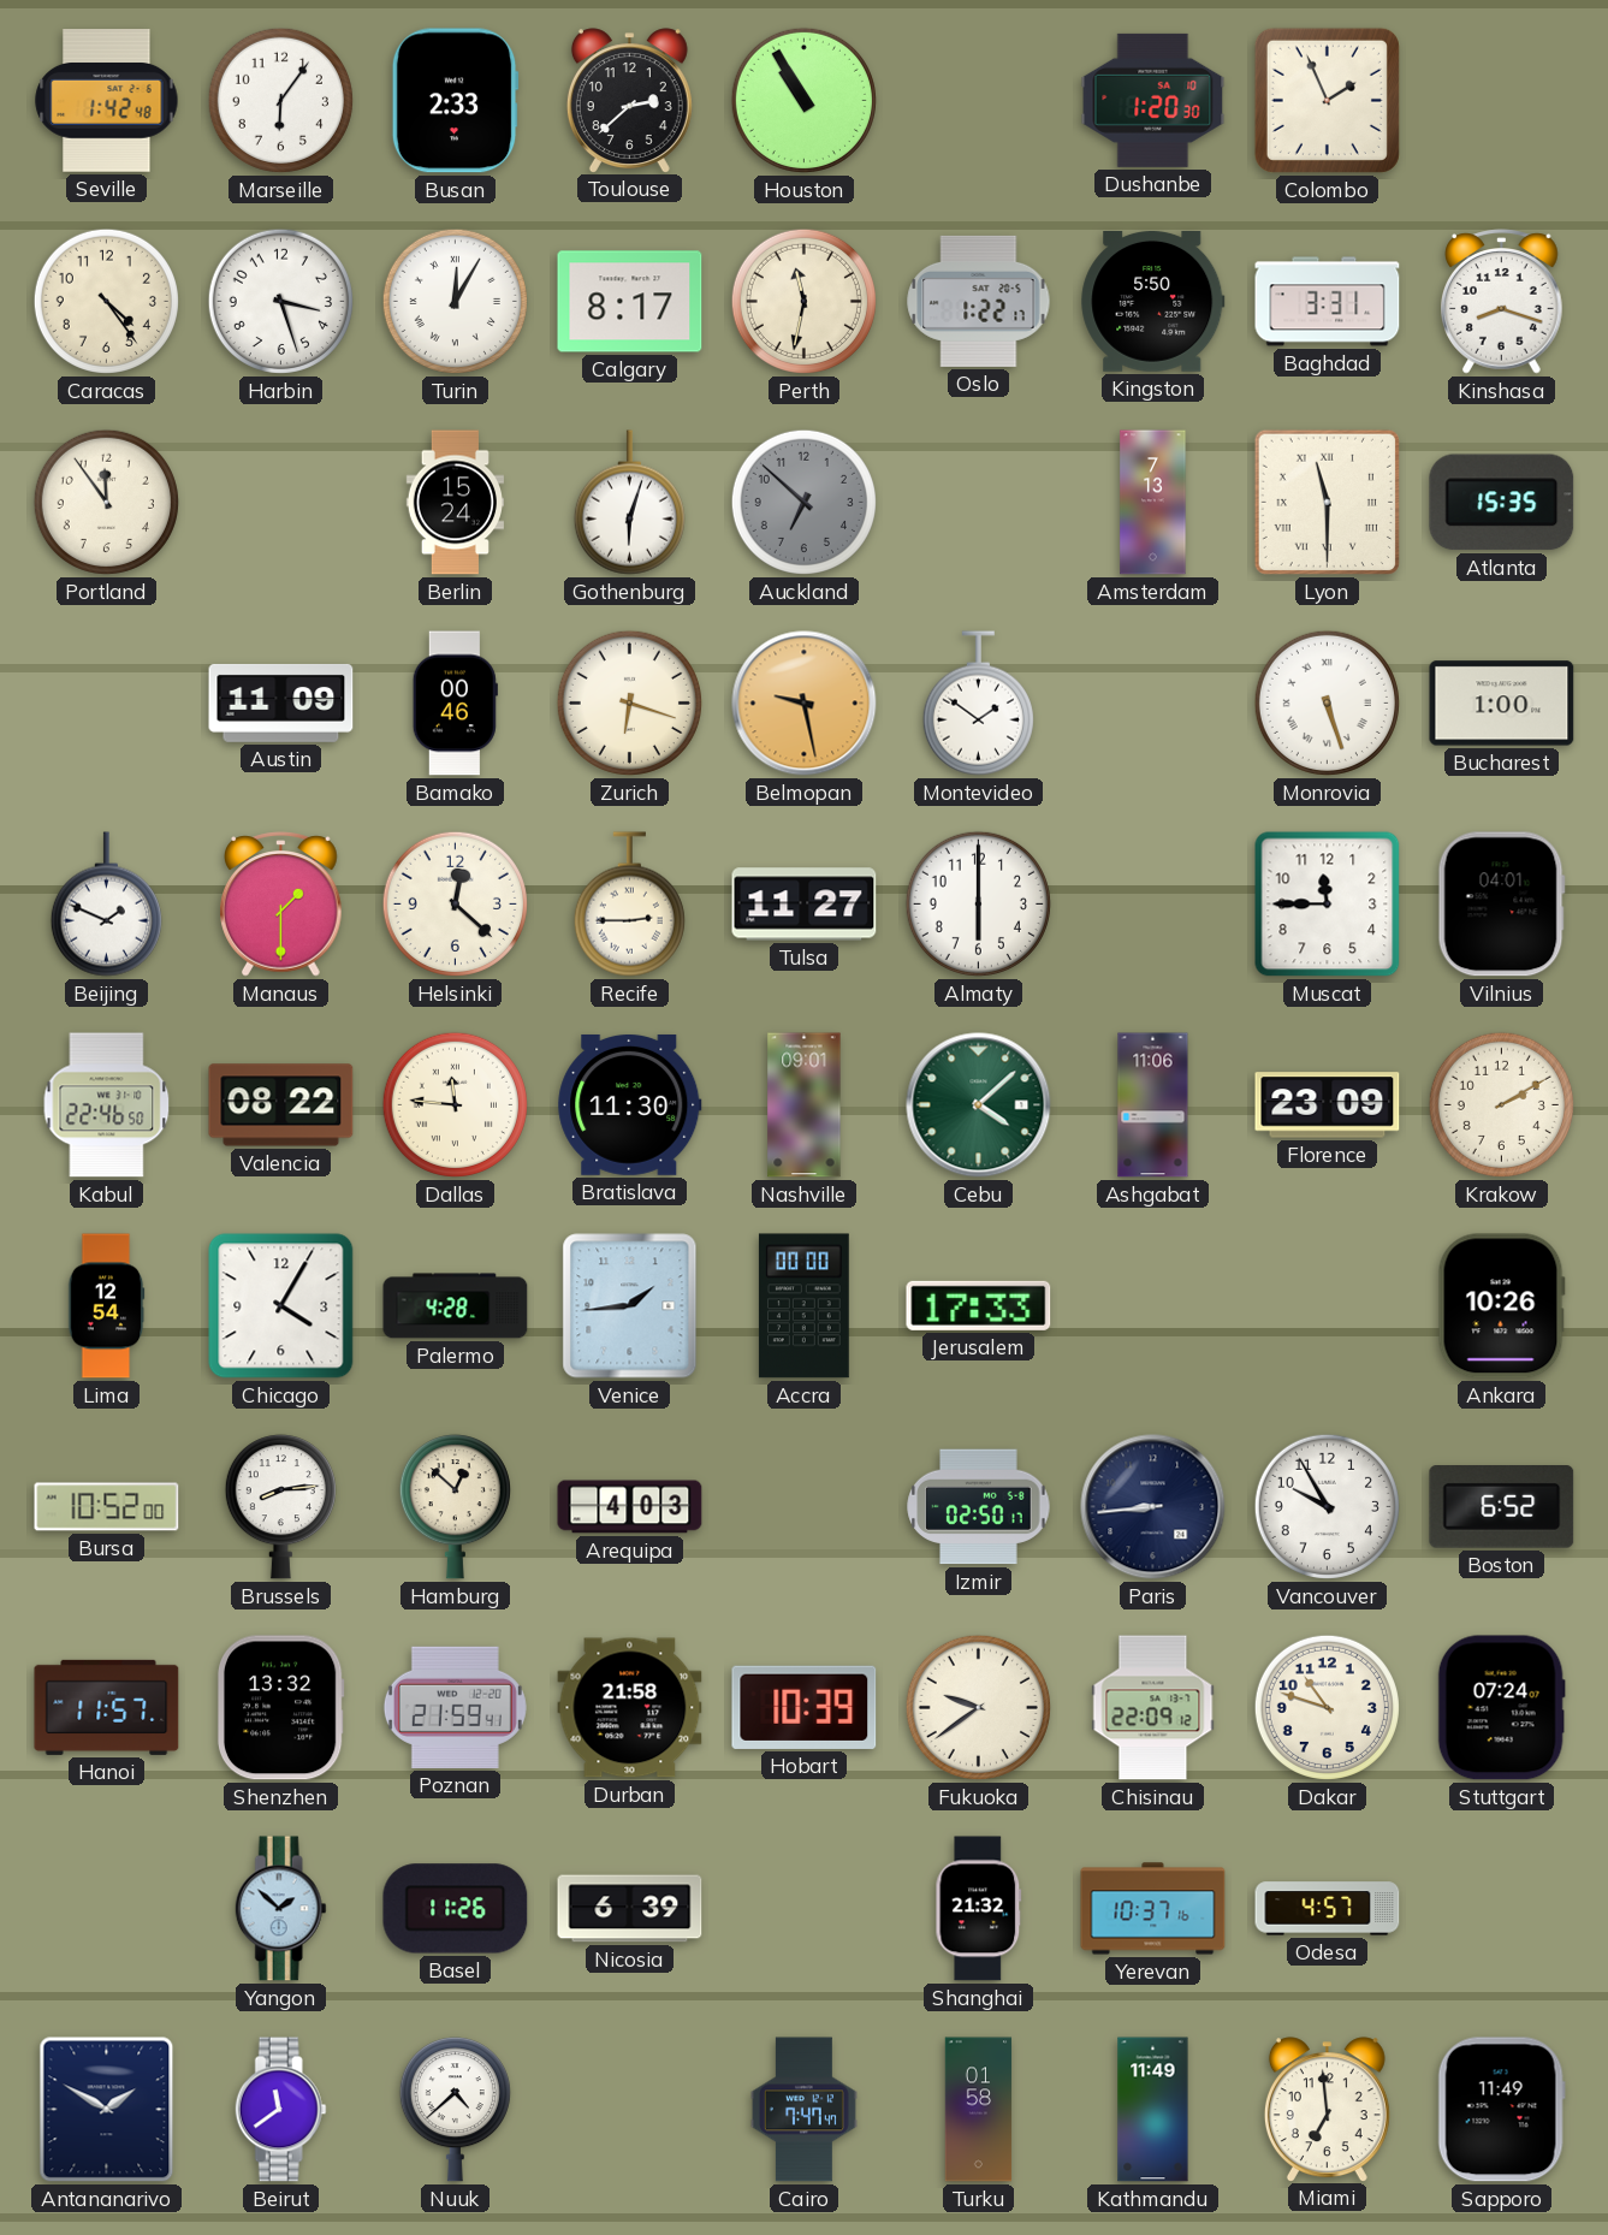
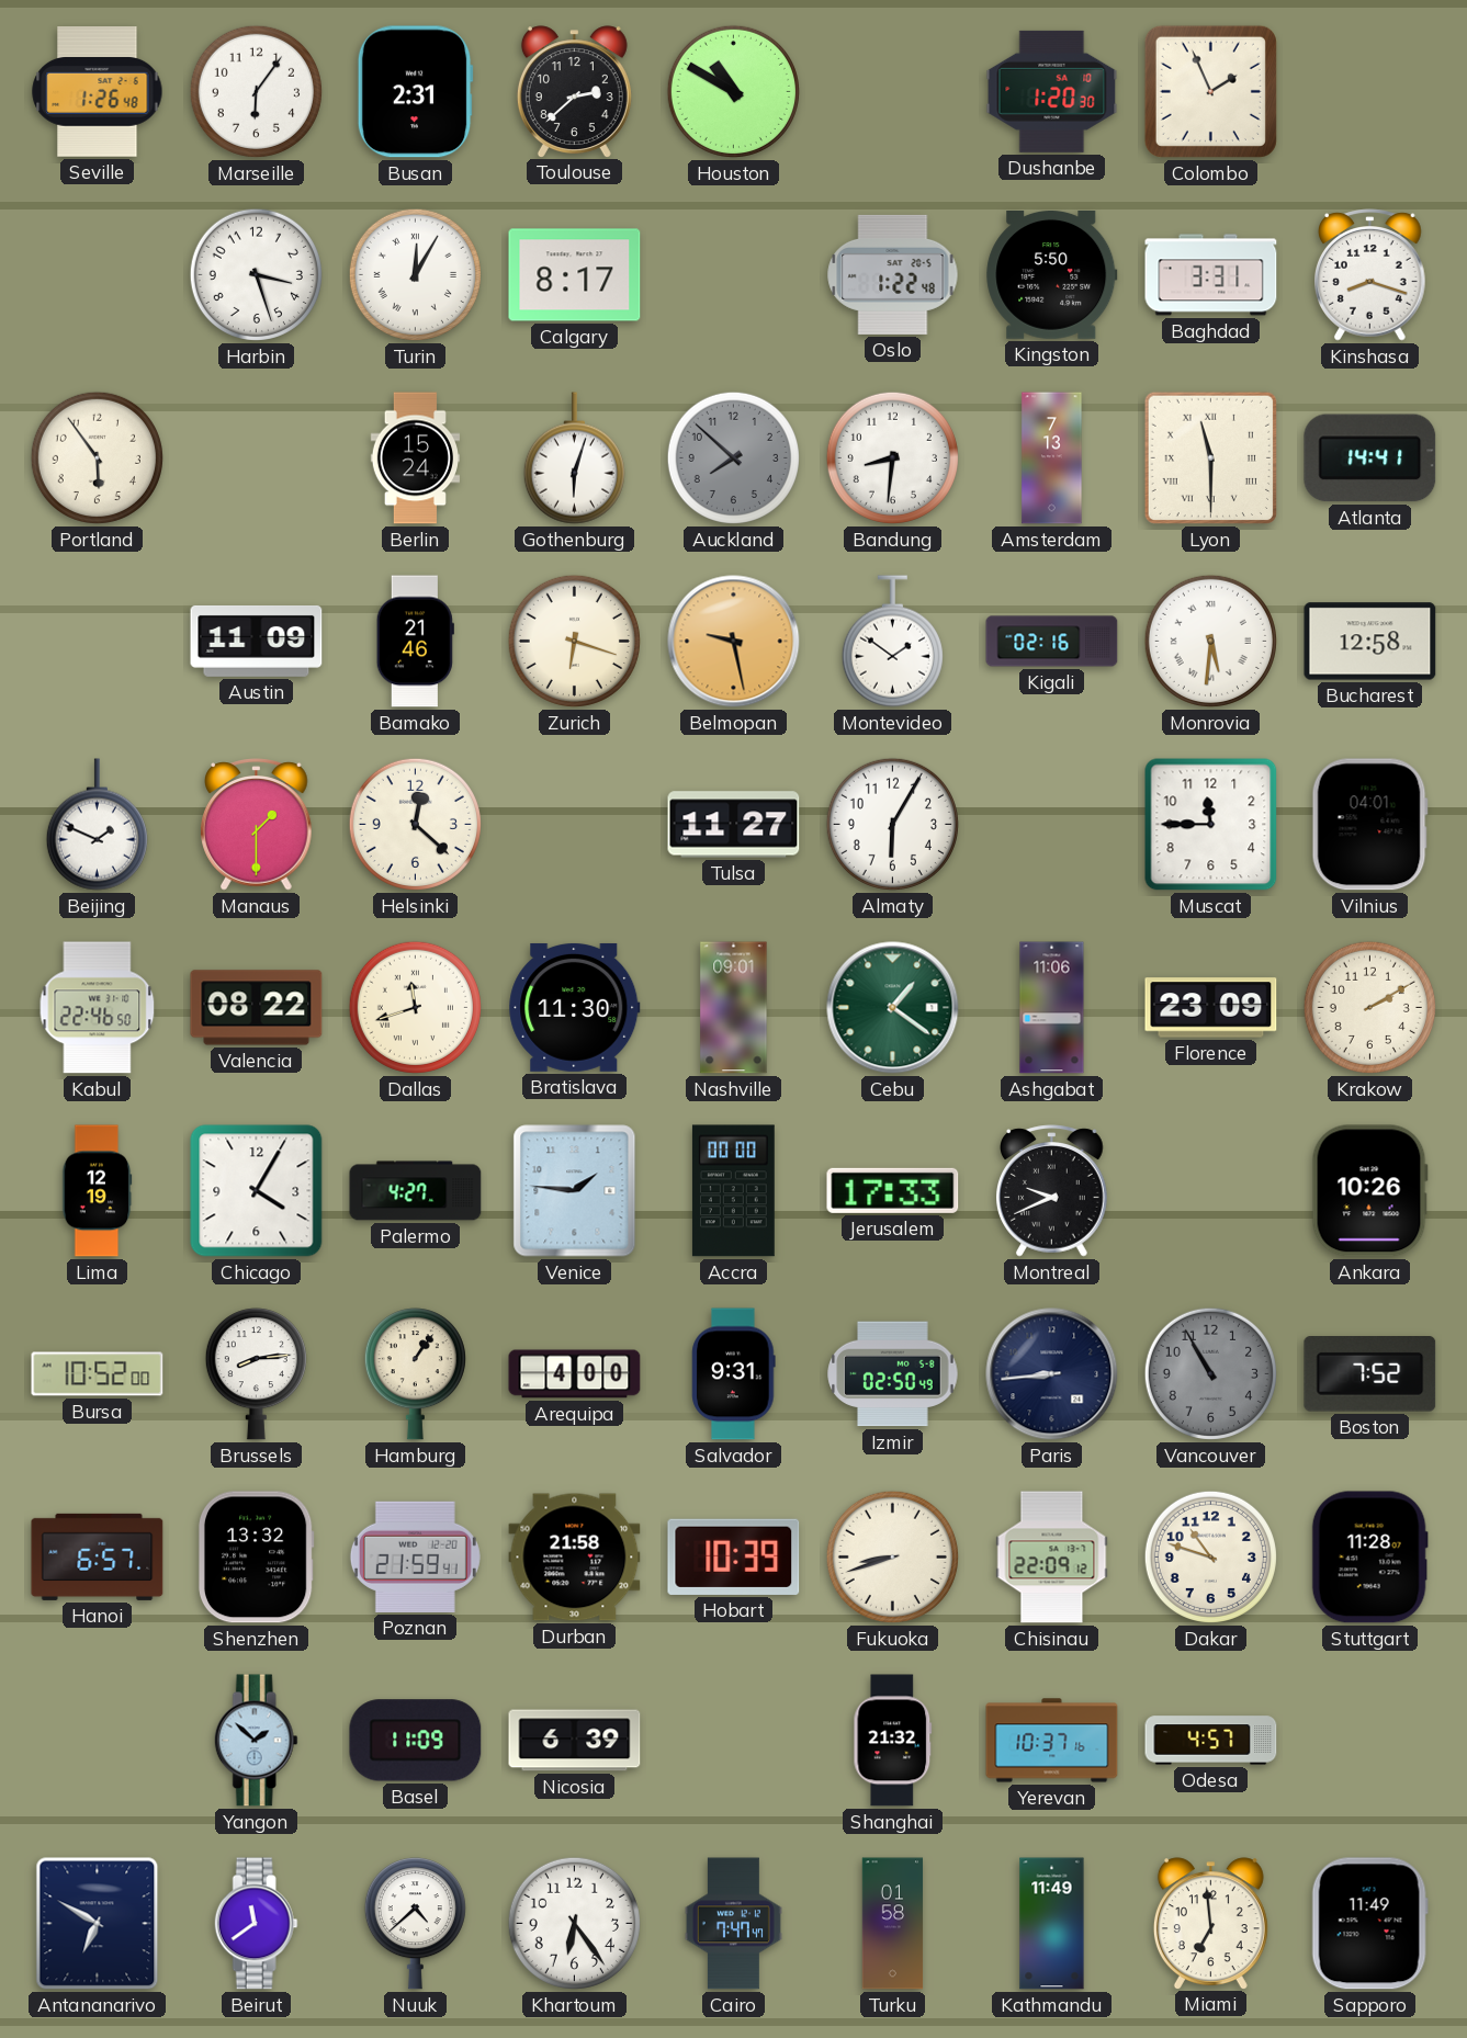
Seville: 1:42 -> 1:26
Busan: 2:33 -> 2:31
Houston: 10:55 -> 10:50
Caracas: 4:24 -> none
Perth: 11:32 -> none
Oslo: 1:22:17 -> 1:22:48
Portland: 11:54 -> 5:54
Auckland: 6:52 -> 7:52
Bandung: none -> 8:31
Atlanta: 15:35 -> 14:41
Bamako: 00:46 -> 21:46
Kigali: none -> 02:16
Monrovia: 5:27 -> 5:31
Bucharest: 1:00 -> 12:58
Recife: 2:45 -> none
Almaty: 6:00 -> 6:05
Dallas: 11:46 -> 11:42
Cebu: 4:08 -> 1:21
Lima: 12:54 -> 12:19
Palermo: 4:28 -> 4:27
Venice: 1:44 -> 1:46
Montreal: none -> 9:41
Hamburg: 12:52 -> 1:06
Arequipa: 4:03 -> 4:00
Salvador: none -> 9:31
Izmir: 02:50:17 -> 02:50:49
Vancouver: 9:55 -> 10:55
Vancouver dial: white -> grey
Boston: 6:52 -> 7:52
Hanoi: 11:57 -> 6:57
Fukuoka: 9:39 -> 8:42
Stuttgart: 07:24 -> 11:28
Basel: 11:26 -> 11:09
Antananarivo: 1:50 -> 6:50
Khartoum: none -> 6:24
